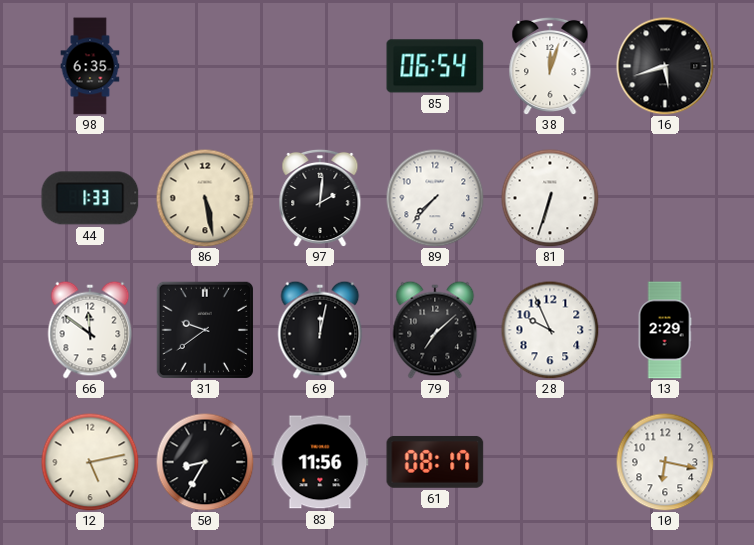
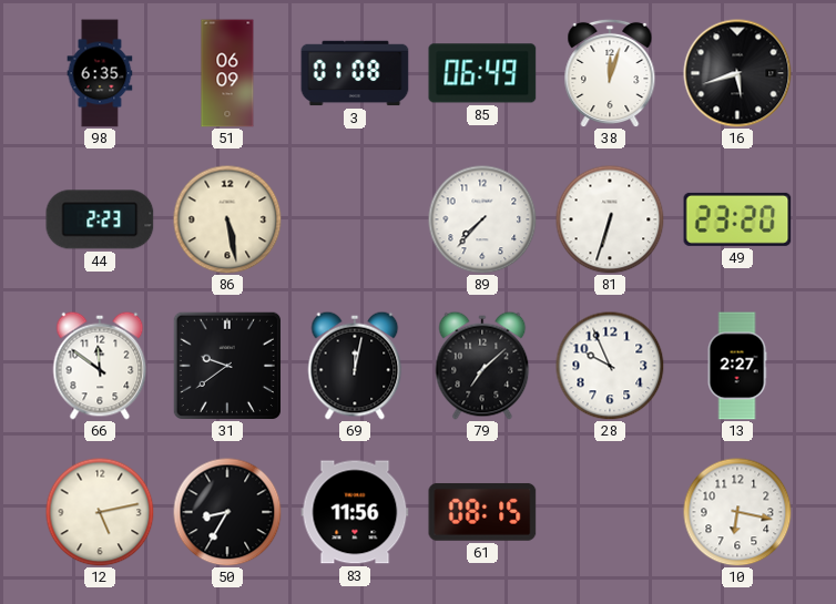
51: none -> 06:09
3: none -> 01:08
85: 06:54 -> 06:49
44: 1:33 -> 2:23
97: 2:01 -> none
49: none -> 23:20
13: 2:29 -> 2:27
61: 08:17 -> 08:15
